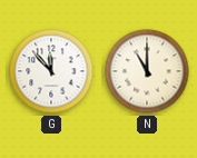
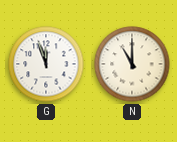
G: 11:53 -> 11:57
